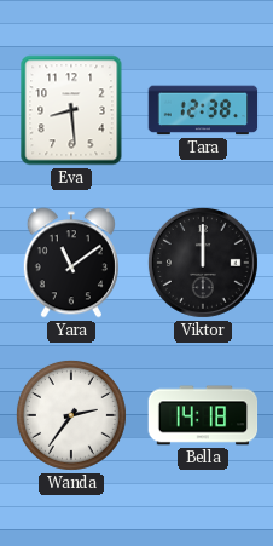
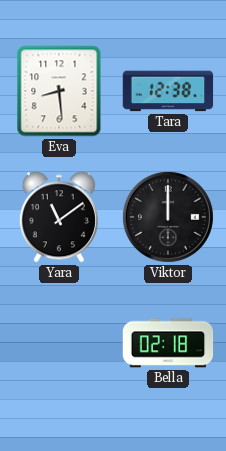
Wanda: 2:36 -> none
Bella: 14:18 -> 02:18
